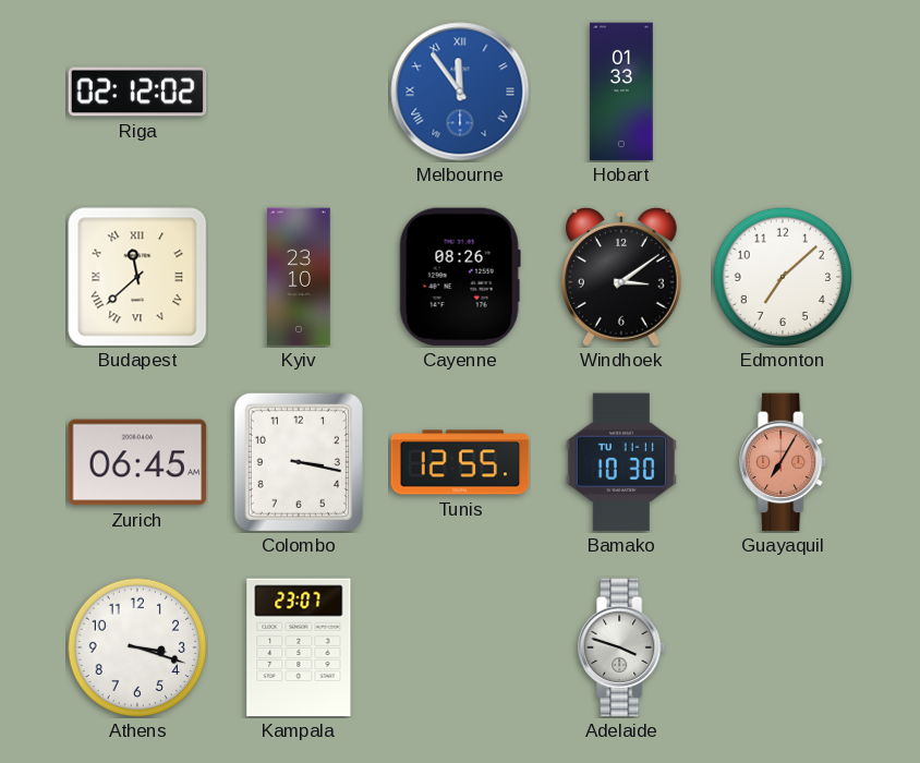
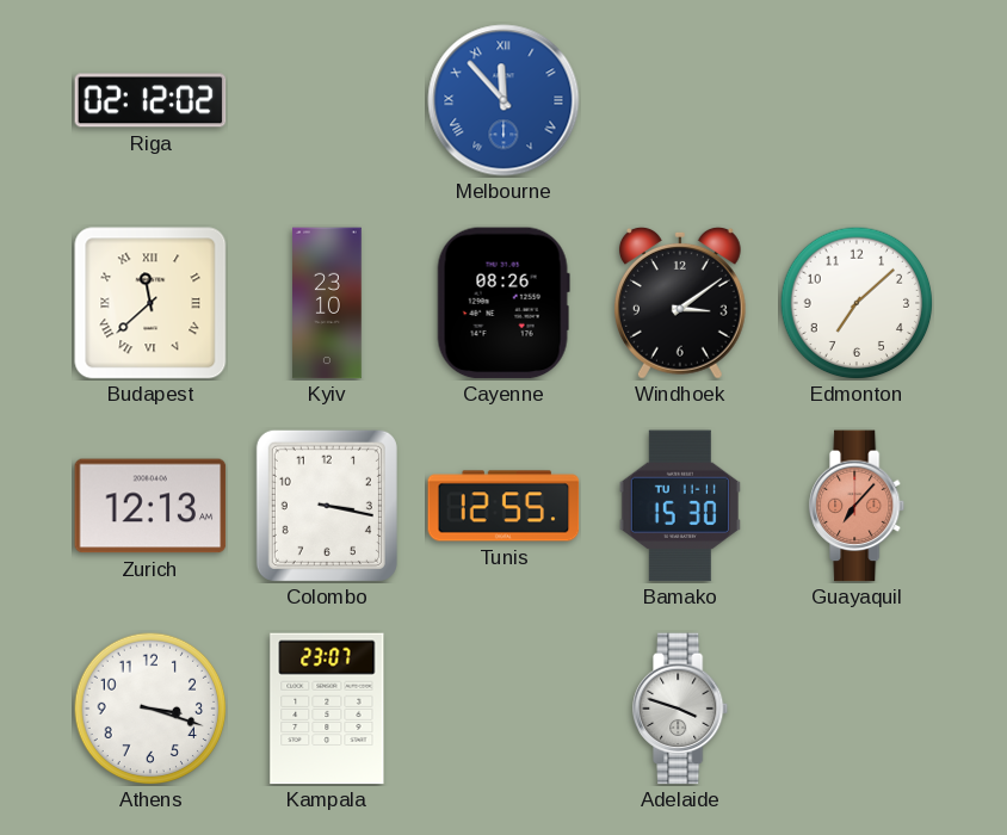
Melbourne: 11:54 -> 11:53
Hobart: 01:33 -> none
Zurich: 06:45 -> 12:13
Bamako: 10:30 -> 15:30
Guayaquil: 7:05 -> 7:07
